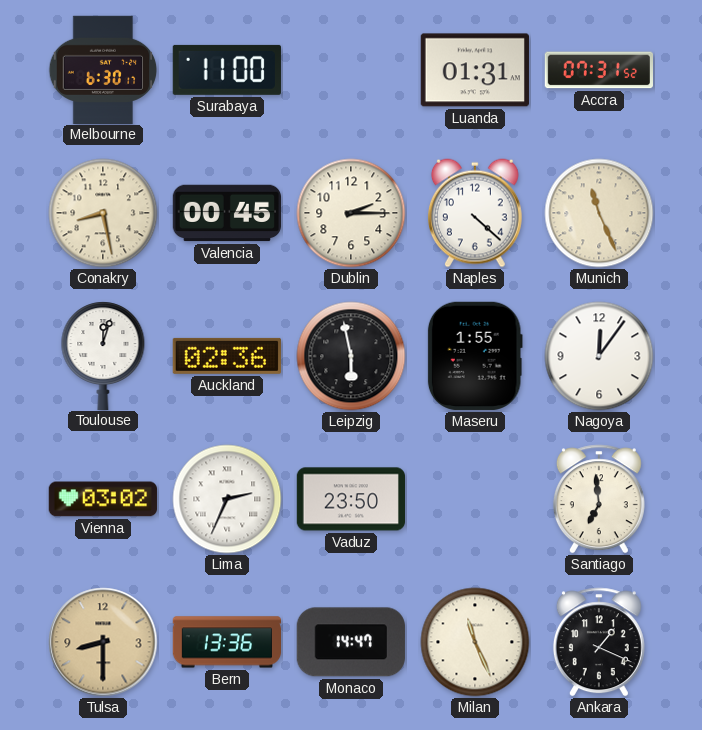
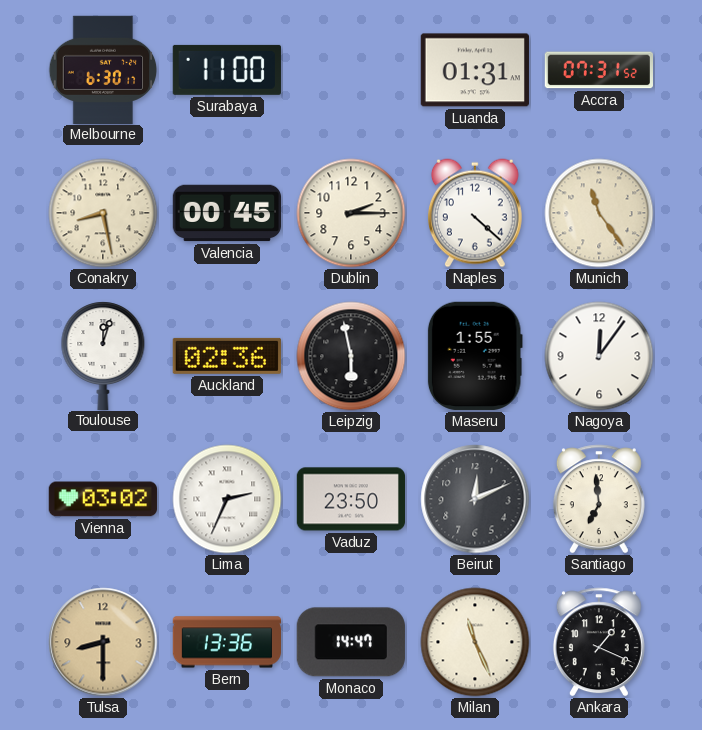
Munich: 11:26 -> 11:24
Beirut: none -> 12:11
